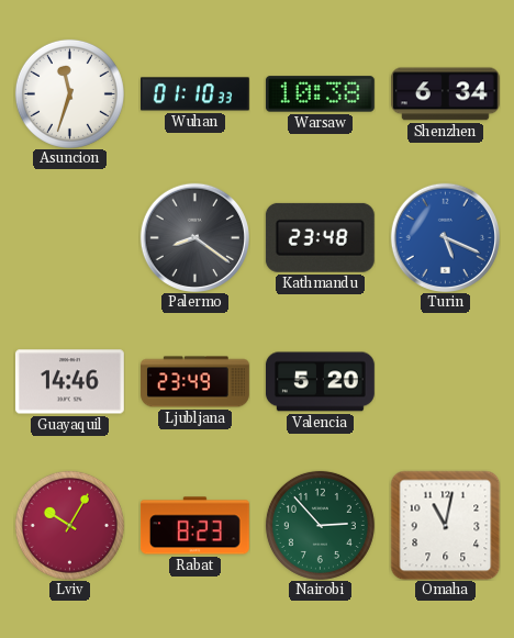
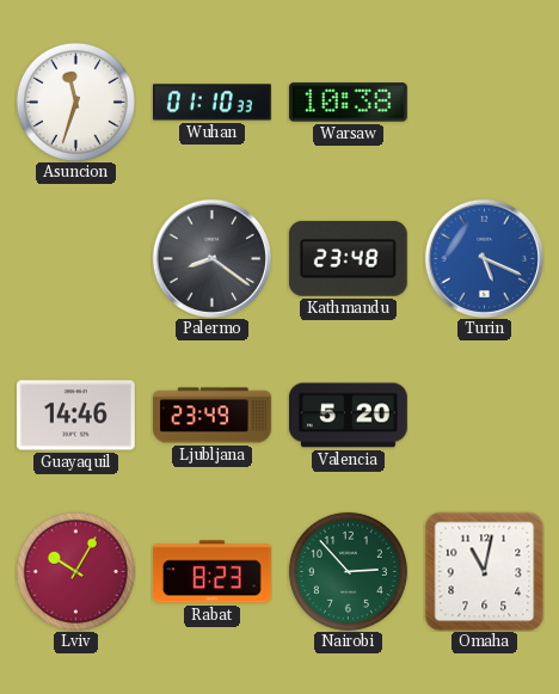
Shenzhen: 6:34 -> none
